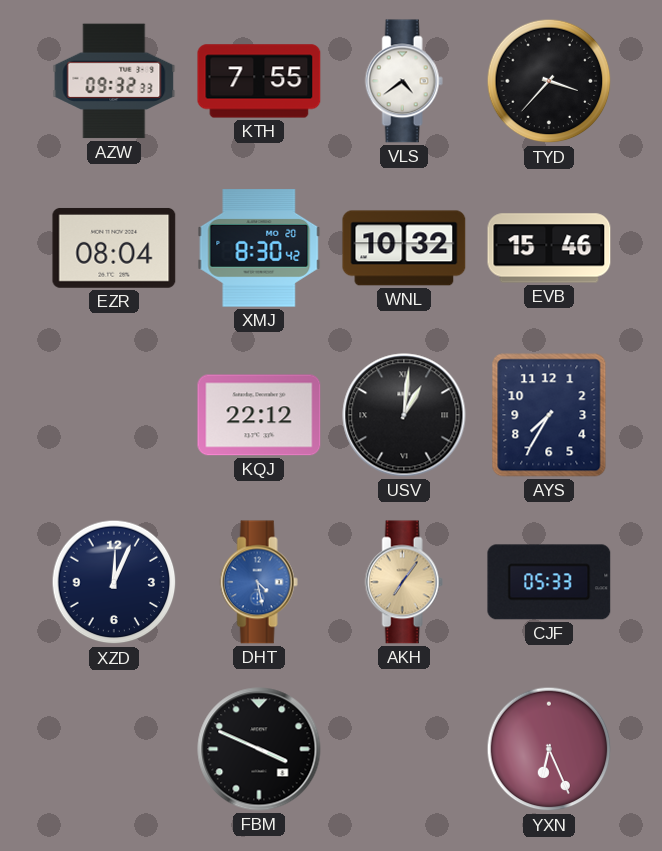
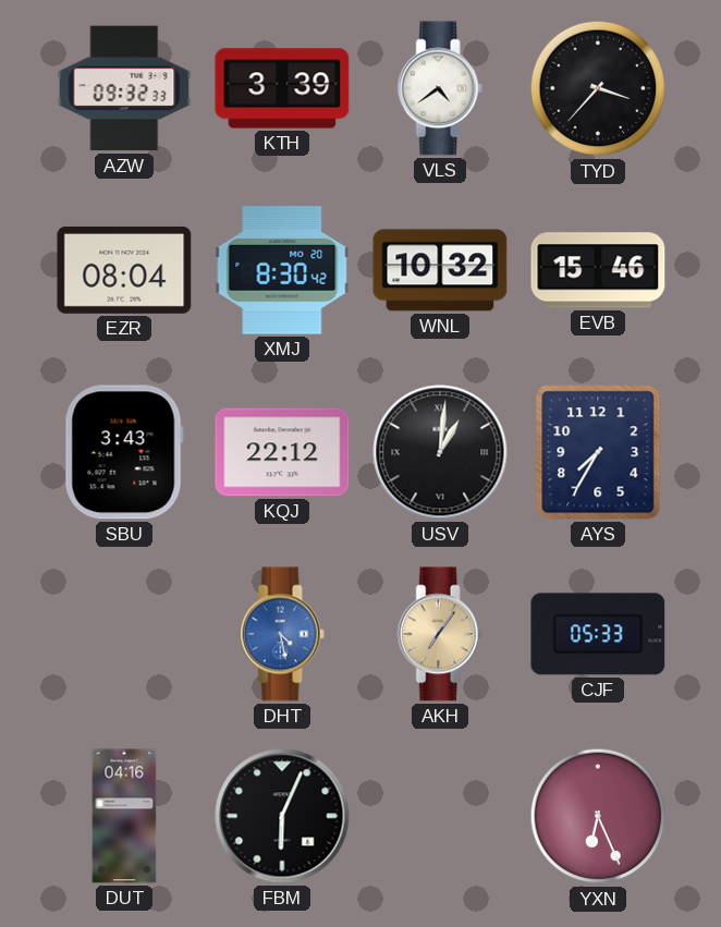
KTH: 7:55 -> 3:39
SBU: none -> 3:43
XZD: 12:04 -> none
DUT: none -> 04:16
FBM: 3:49 -> 6:04
